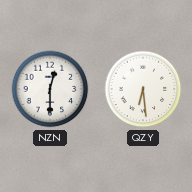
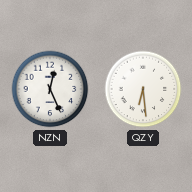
NZN: 12:30 -> 12:26
